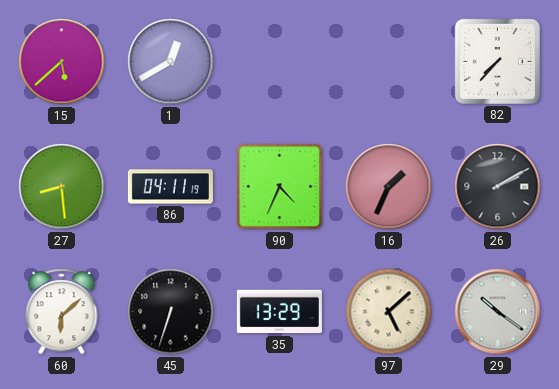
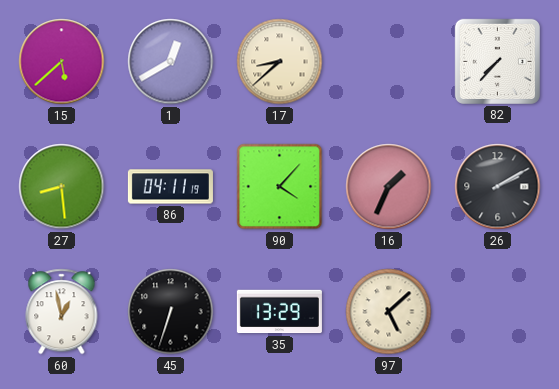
17: none -> 8:38
90: 4:34 -> 4:07
60: 6:08 -> 12:58
29: 10:21 -> none
